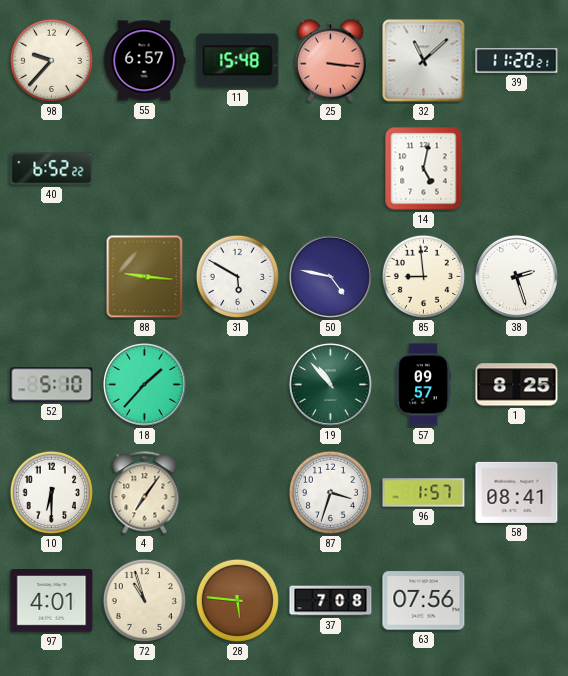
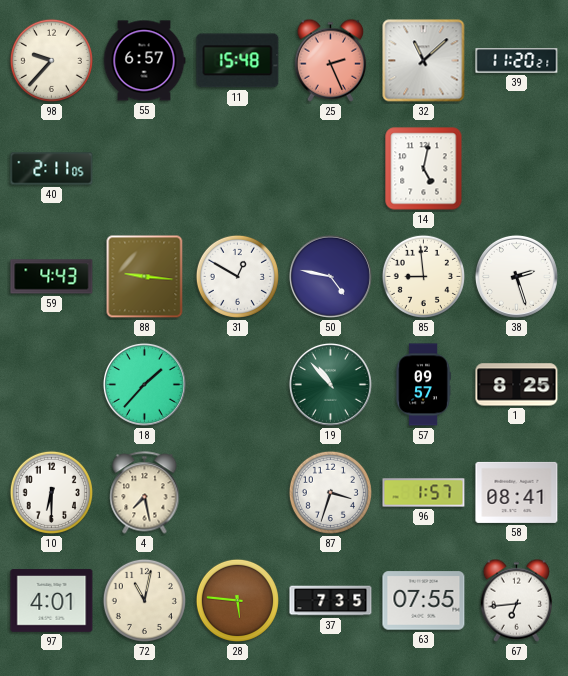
25: 3:16 -> 2:26
40: 6:52 -> 2:11
59: none -> 4:43
31: 5:50 -> 12:50
52: 5:10 -> none
4: 7:06 -> 7:28
72: 10:57 -> 11:02
37: 7:08 -> 7:35
63: 07:56 -> 07:55
67: none -> 6:44
